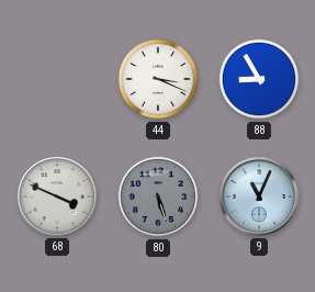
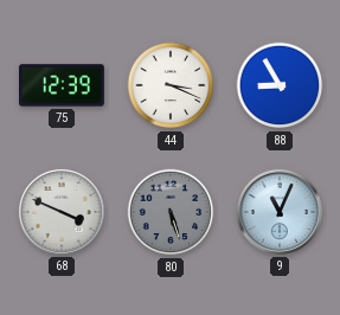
75: none -> 12:39
